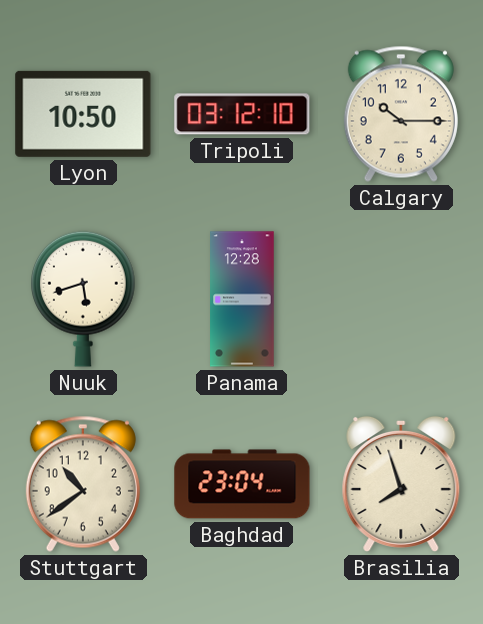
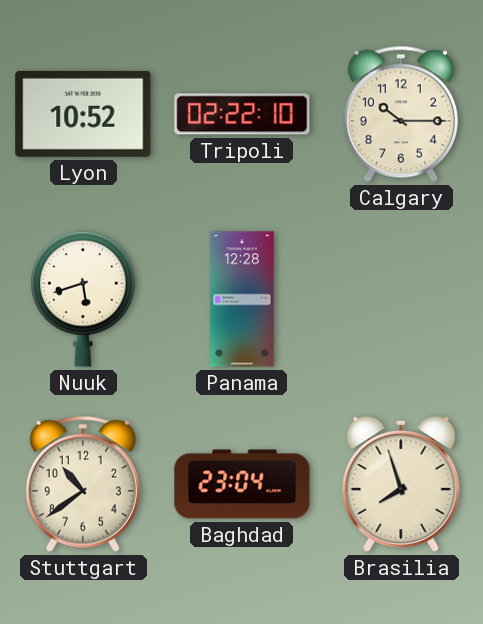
Lyon: 10:50 -> 10:52
Tripoli: 03:12 -> 02:22
